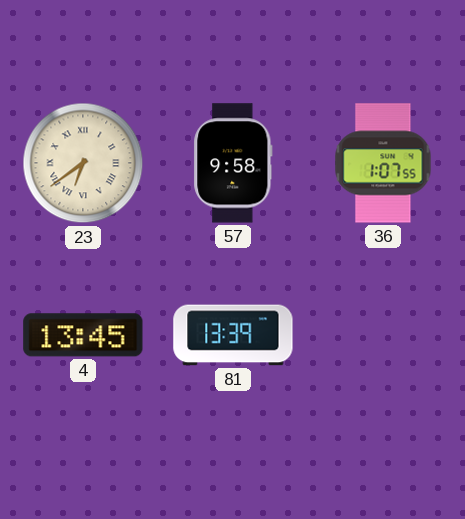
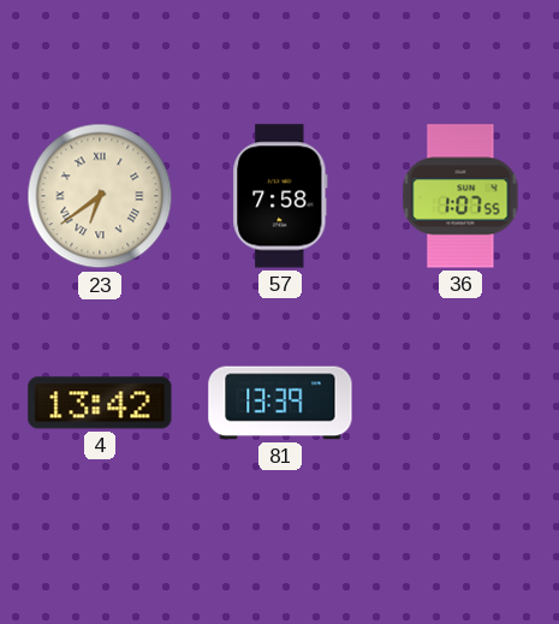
57: 9:58 -> 7:58
4: 13:45 -> 13:42
